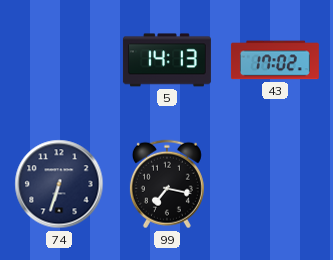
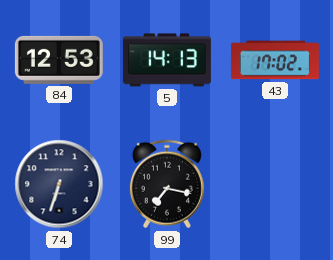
84: none -> 12:53
